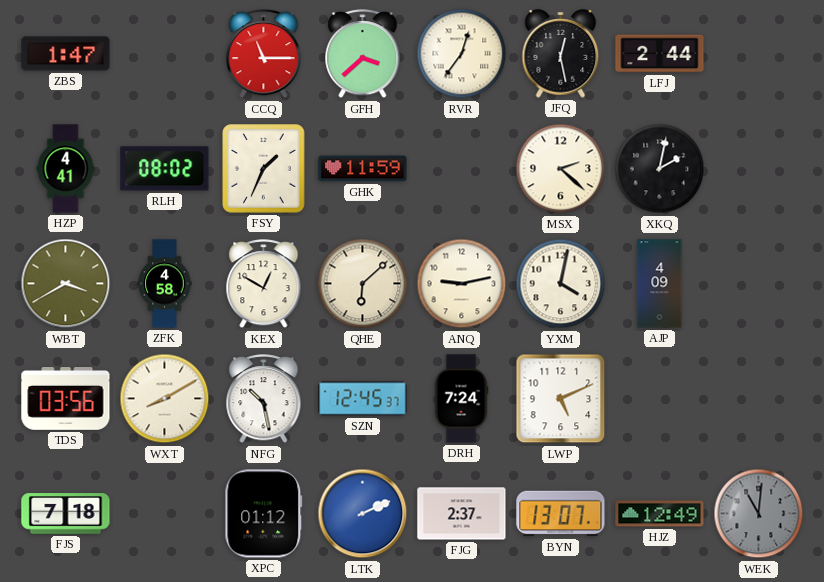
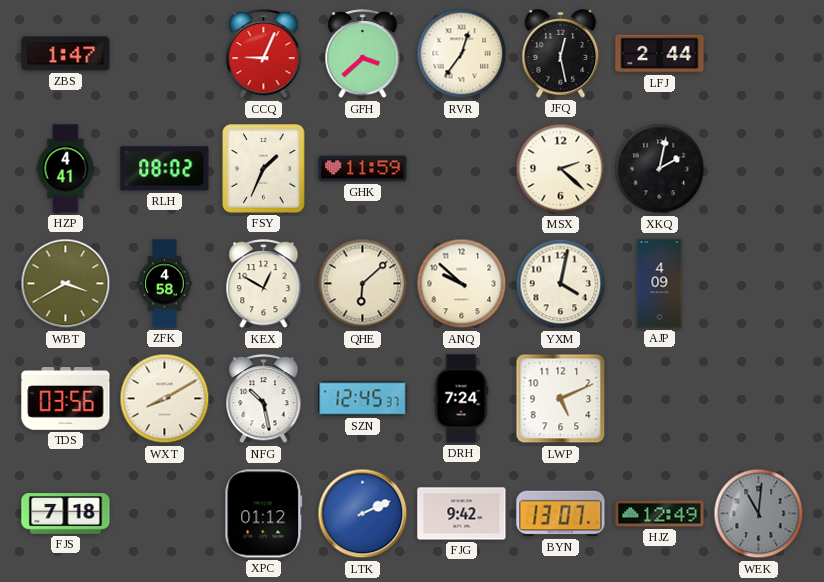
CCQ: 11:15 -> 9:04
ANQ: 9:13 -> 9:52
FJG: 2:37 -> 9:42
